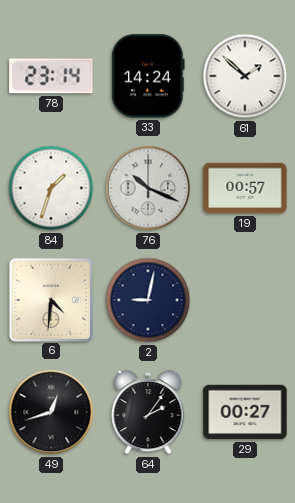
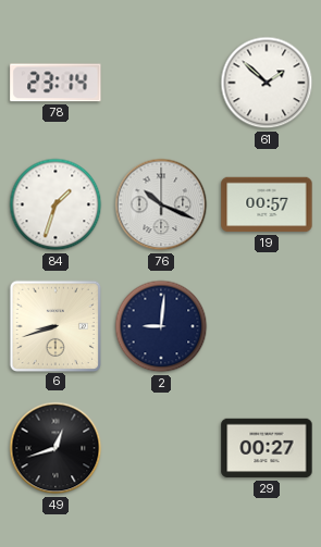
33: 14:24 -> none
6: 4:31 -> 8:42
2: 9:02 -> 9:01
64: 2:06 -> none
